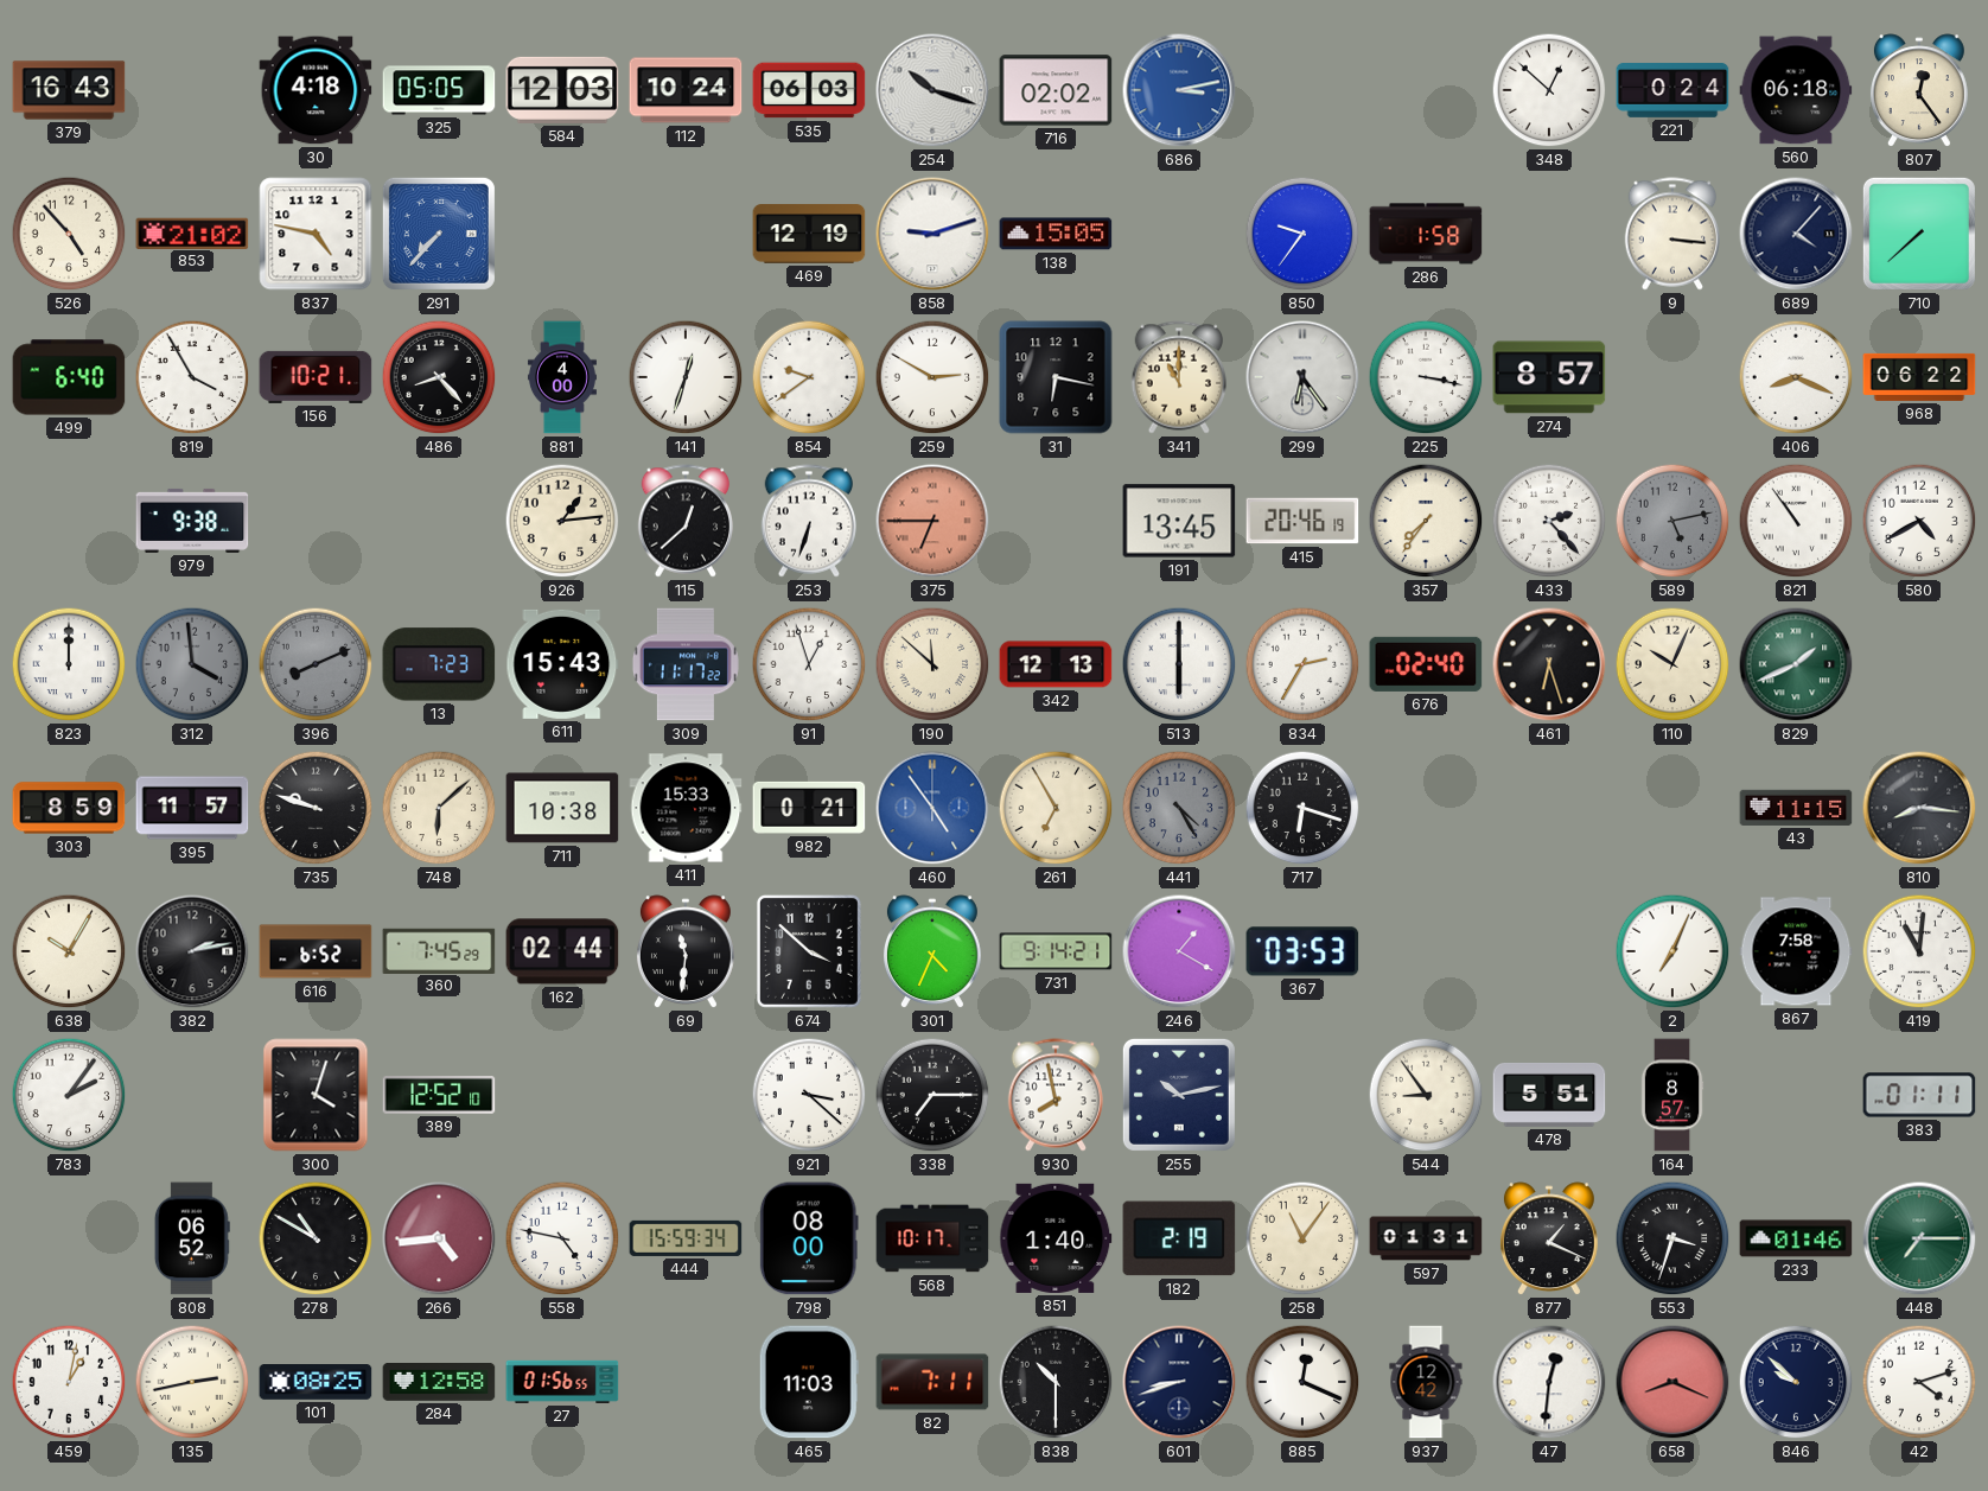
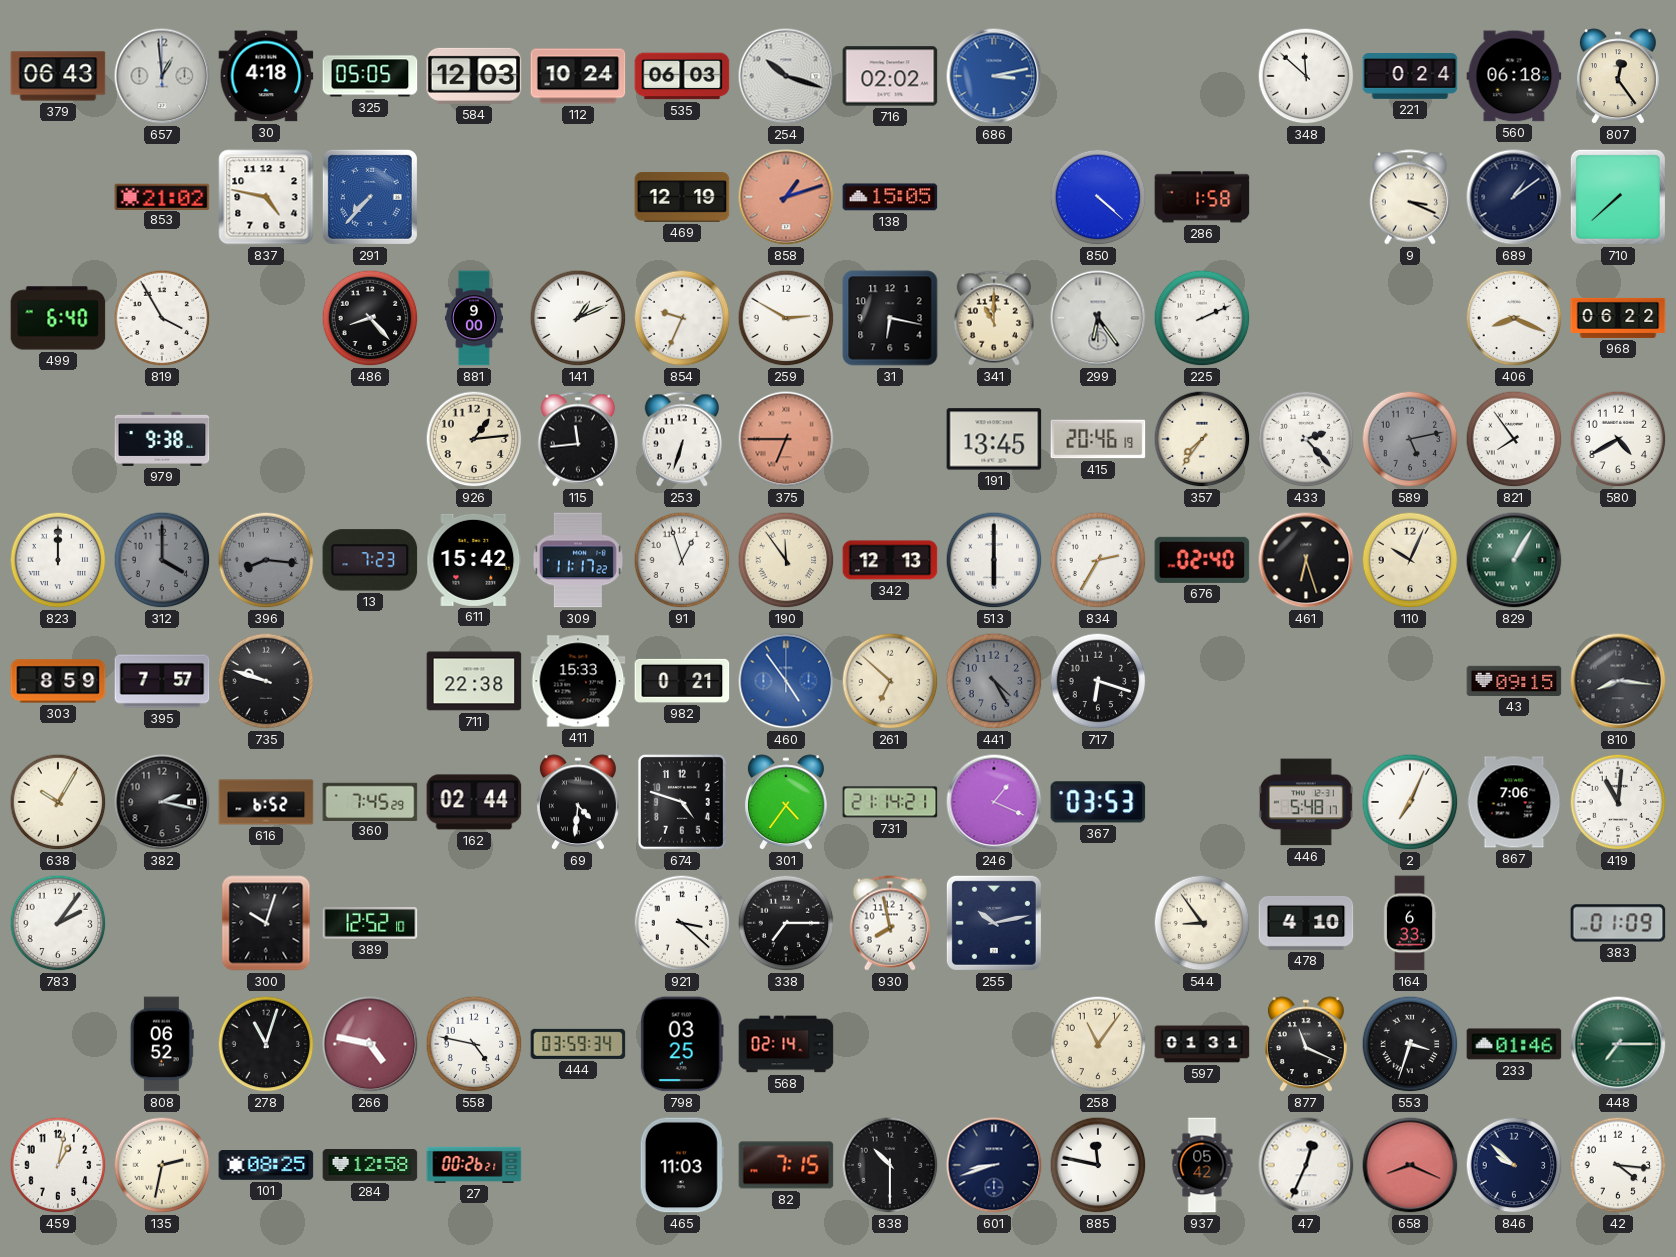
379: 16:43 -> 06:43
657: none -> 12:59
348: 12:52 -> 11:52
526: 4:53 -> none
858: 9:12 -> 1:12
858 dial: white -> salmon
850: 9:36 -> 4:22
9: 3:16 -> 3:19
689: 4:07 -> 1:09
156: 10:21 -> none
881: 4:00 -> 9:00
141: 12:33 -> 1:11
854: 9:39 -> 9:34
225: 3:17 -> 2:11
274: 8:57 -> none
115: 12:38 -> 11:44
821: 10:54 -> 7:54
312: 3:59 -> 4:00
396: 8:11 -> 8:16
611: 15:43 -> 15:42
190: 11:52 -> 11:54
829: 1:41 -> 1:05
395: 11:57 -> 7:57
748: 6:08 -> none
711: 10:38 -> 22:38
261: 6:55 -> 6:52
43: 11:15 -> 09:15
382: 2:13 -> 2:17
69: 11:31 -> 4:31
674: 3:52 -> 4:48
301: 4:34 -> 4:36
731: 9:14 -> 21:14
246: 1:20 -> 1:19
446: none -> 5:48
867: 7:58 -> 7:06
300: 4:03 -> 10:03
478: 5:51 -> 4:10
164: 8:57 -> 6:33
383: 01:11 -> 01:09
278: 10:50 -> 11:03
266: 4:44 -> 4:47
444: 15:59 -> 03:59
798: 08:00 -> 03:25
568: 10:17 -> 02:14
851: 1:40 -> none
182: 2:19 -> none
877: 1:19 -> 11:19
135: 2:43 -> 2:32
27: 01:56 -> 00:26
82: 7:11 -> 7:15
885: 12:19 -> 11:47
937: 12:42 -> 05:42
47: 12:31 -> 12:34
42: 4:12 -> 4:16
